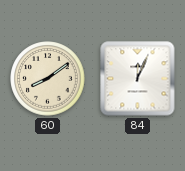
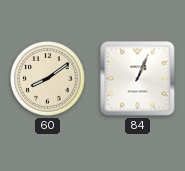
84: 12:04 -> 1:04
